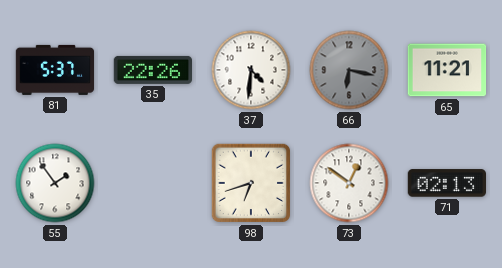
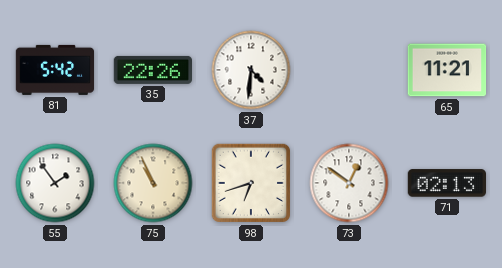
81: 5:37 -> 5:42
66: 6:17 -> none
75: none -> 10:56
